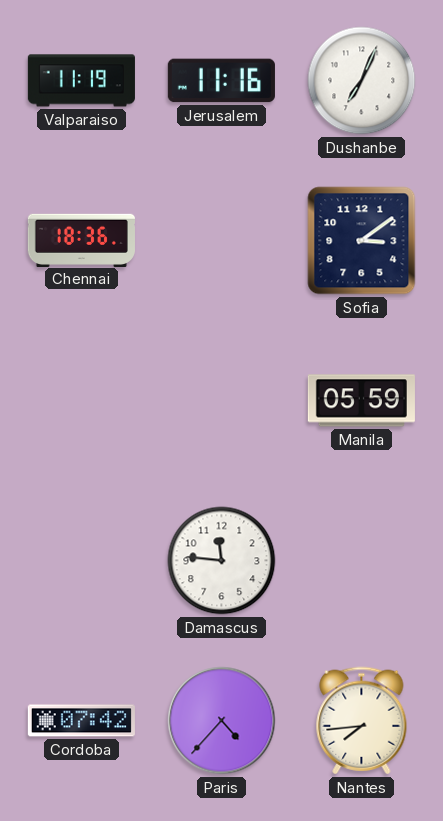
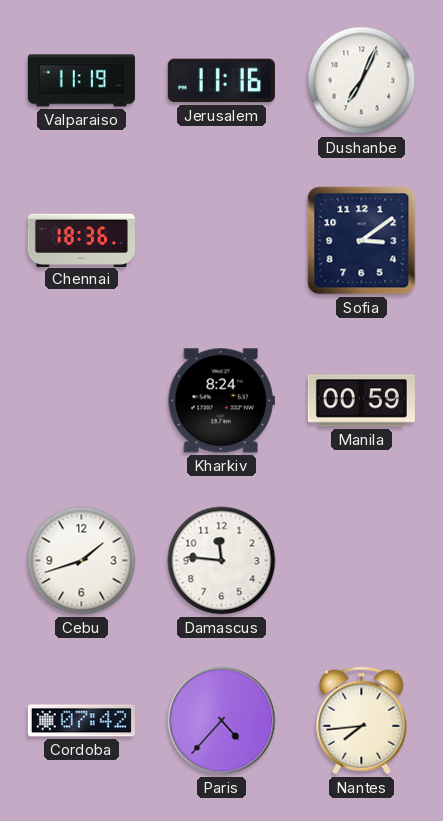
Kharkiv: none -> 8:24
Manila: 05:59 -> 00:59
Cebu: none -> 1:42
